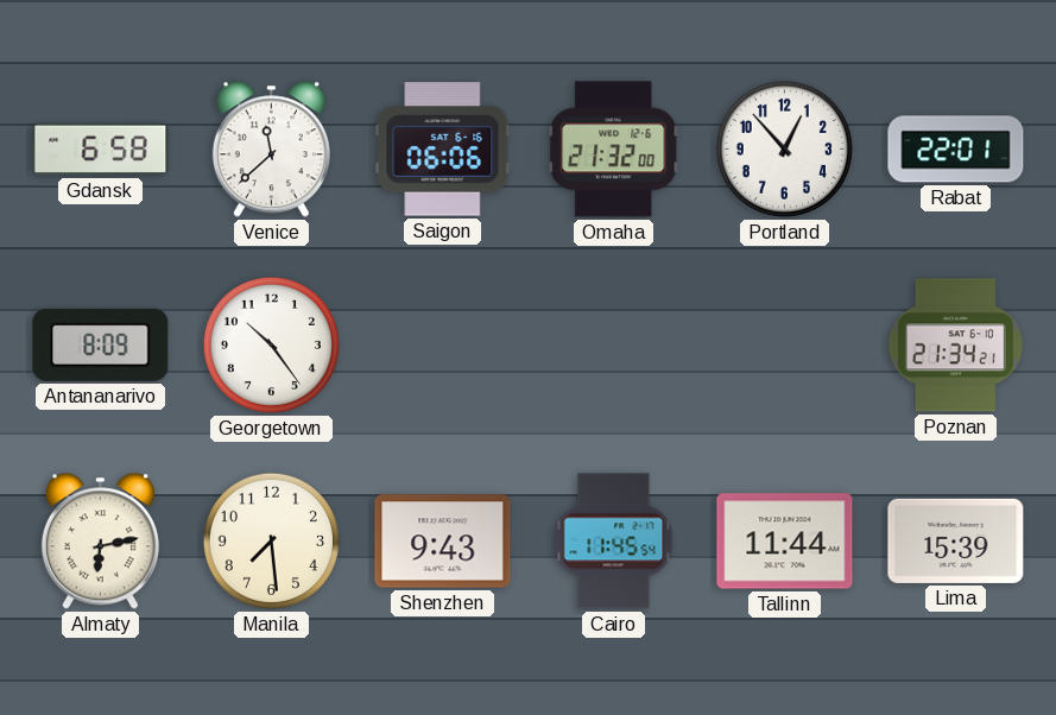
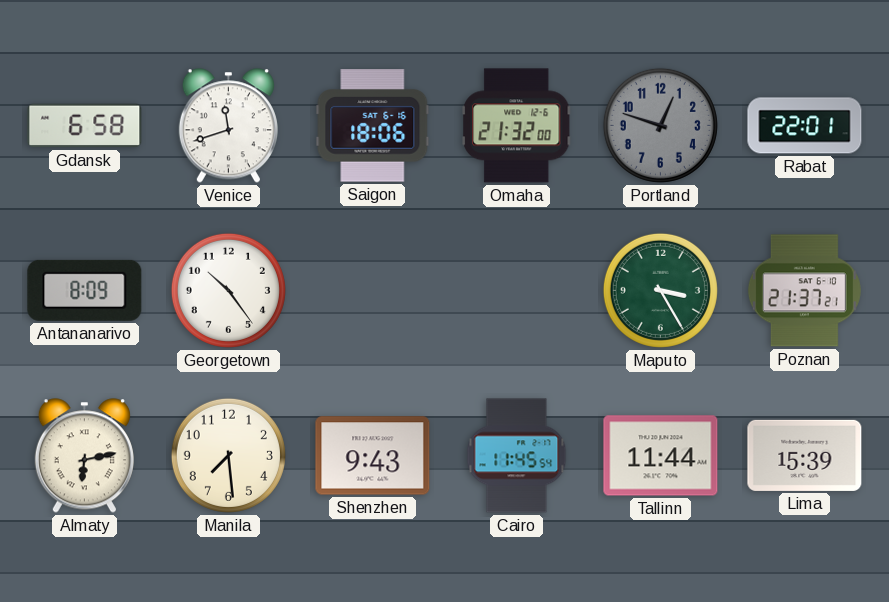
Venice: 11:38 -> 11:42
Saigon: 06:06 -> 18:06
Portland: 12:53 -> 12:48
Portland dial: white -> grey
Maputo: none -> 3:25
Poznan: 21:34 -> 21:37
